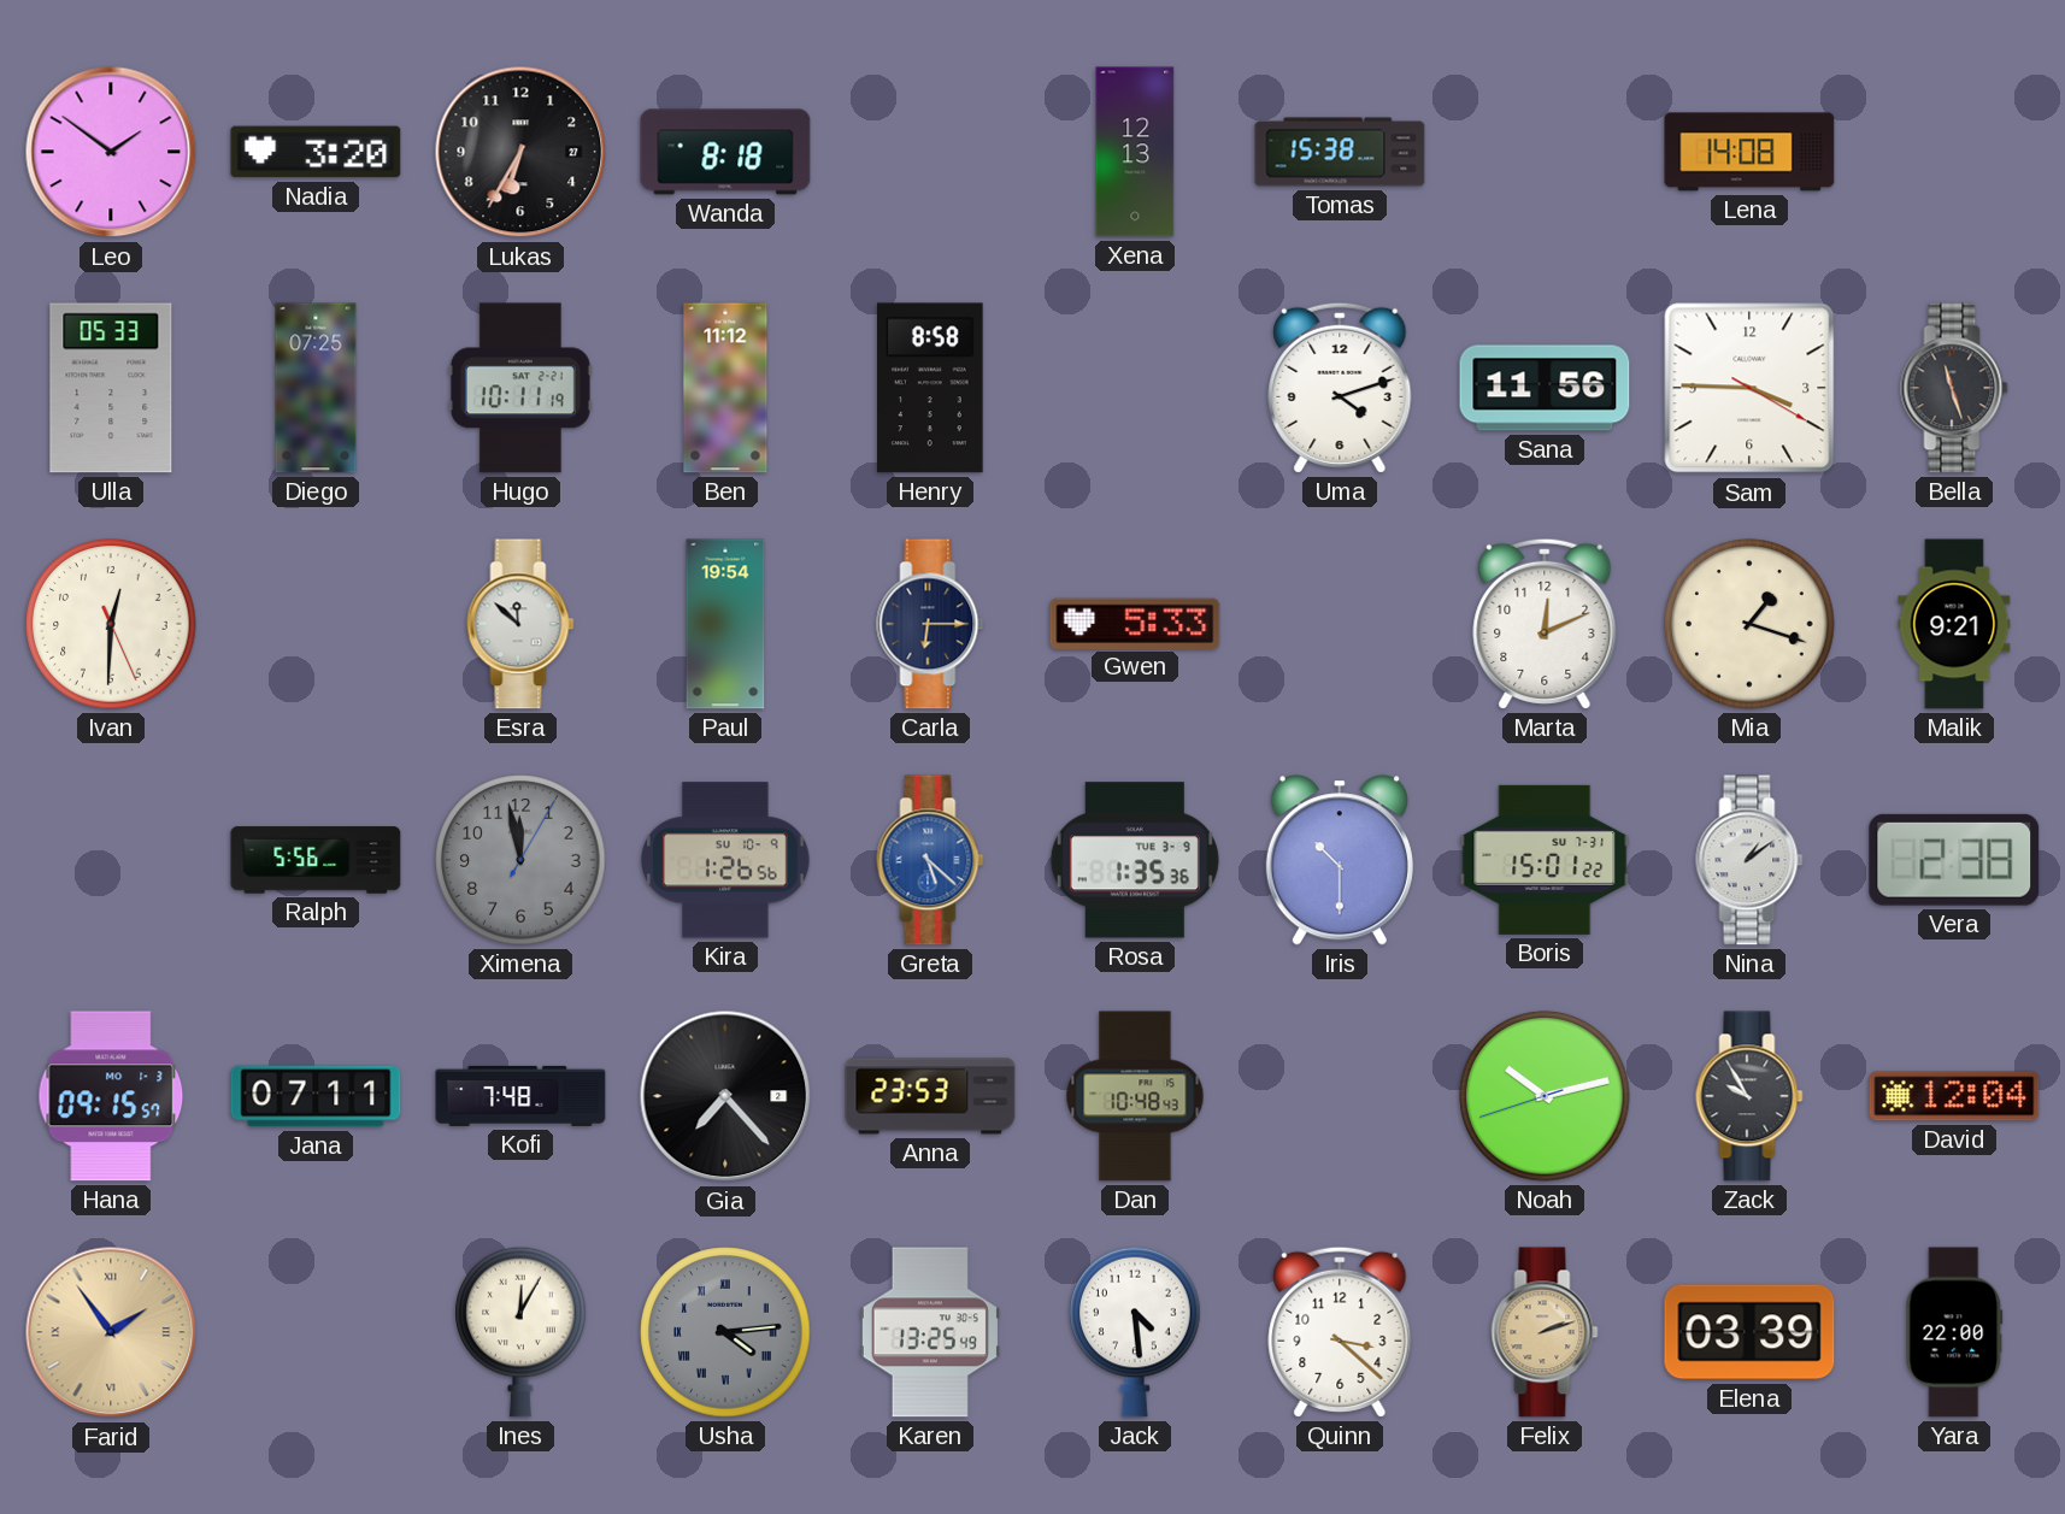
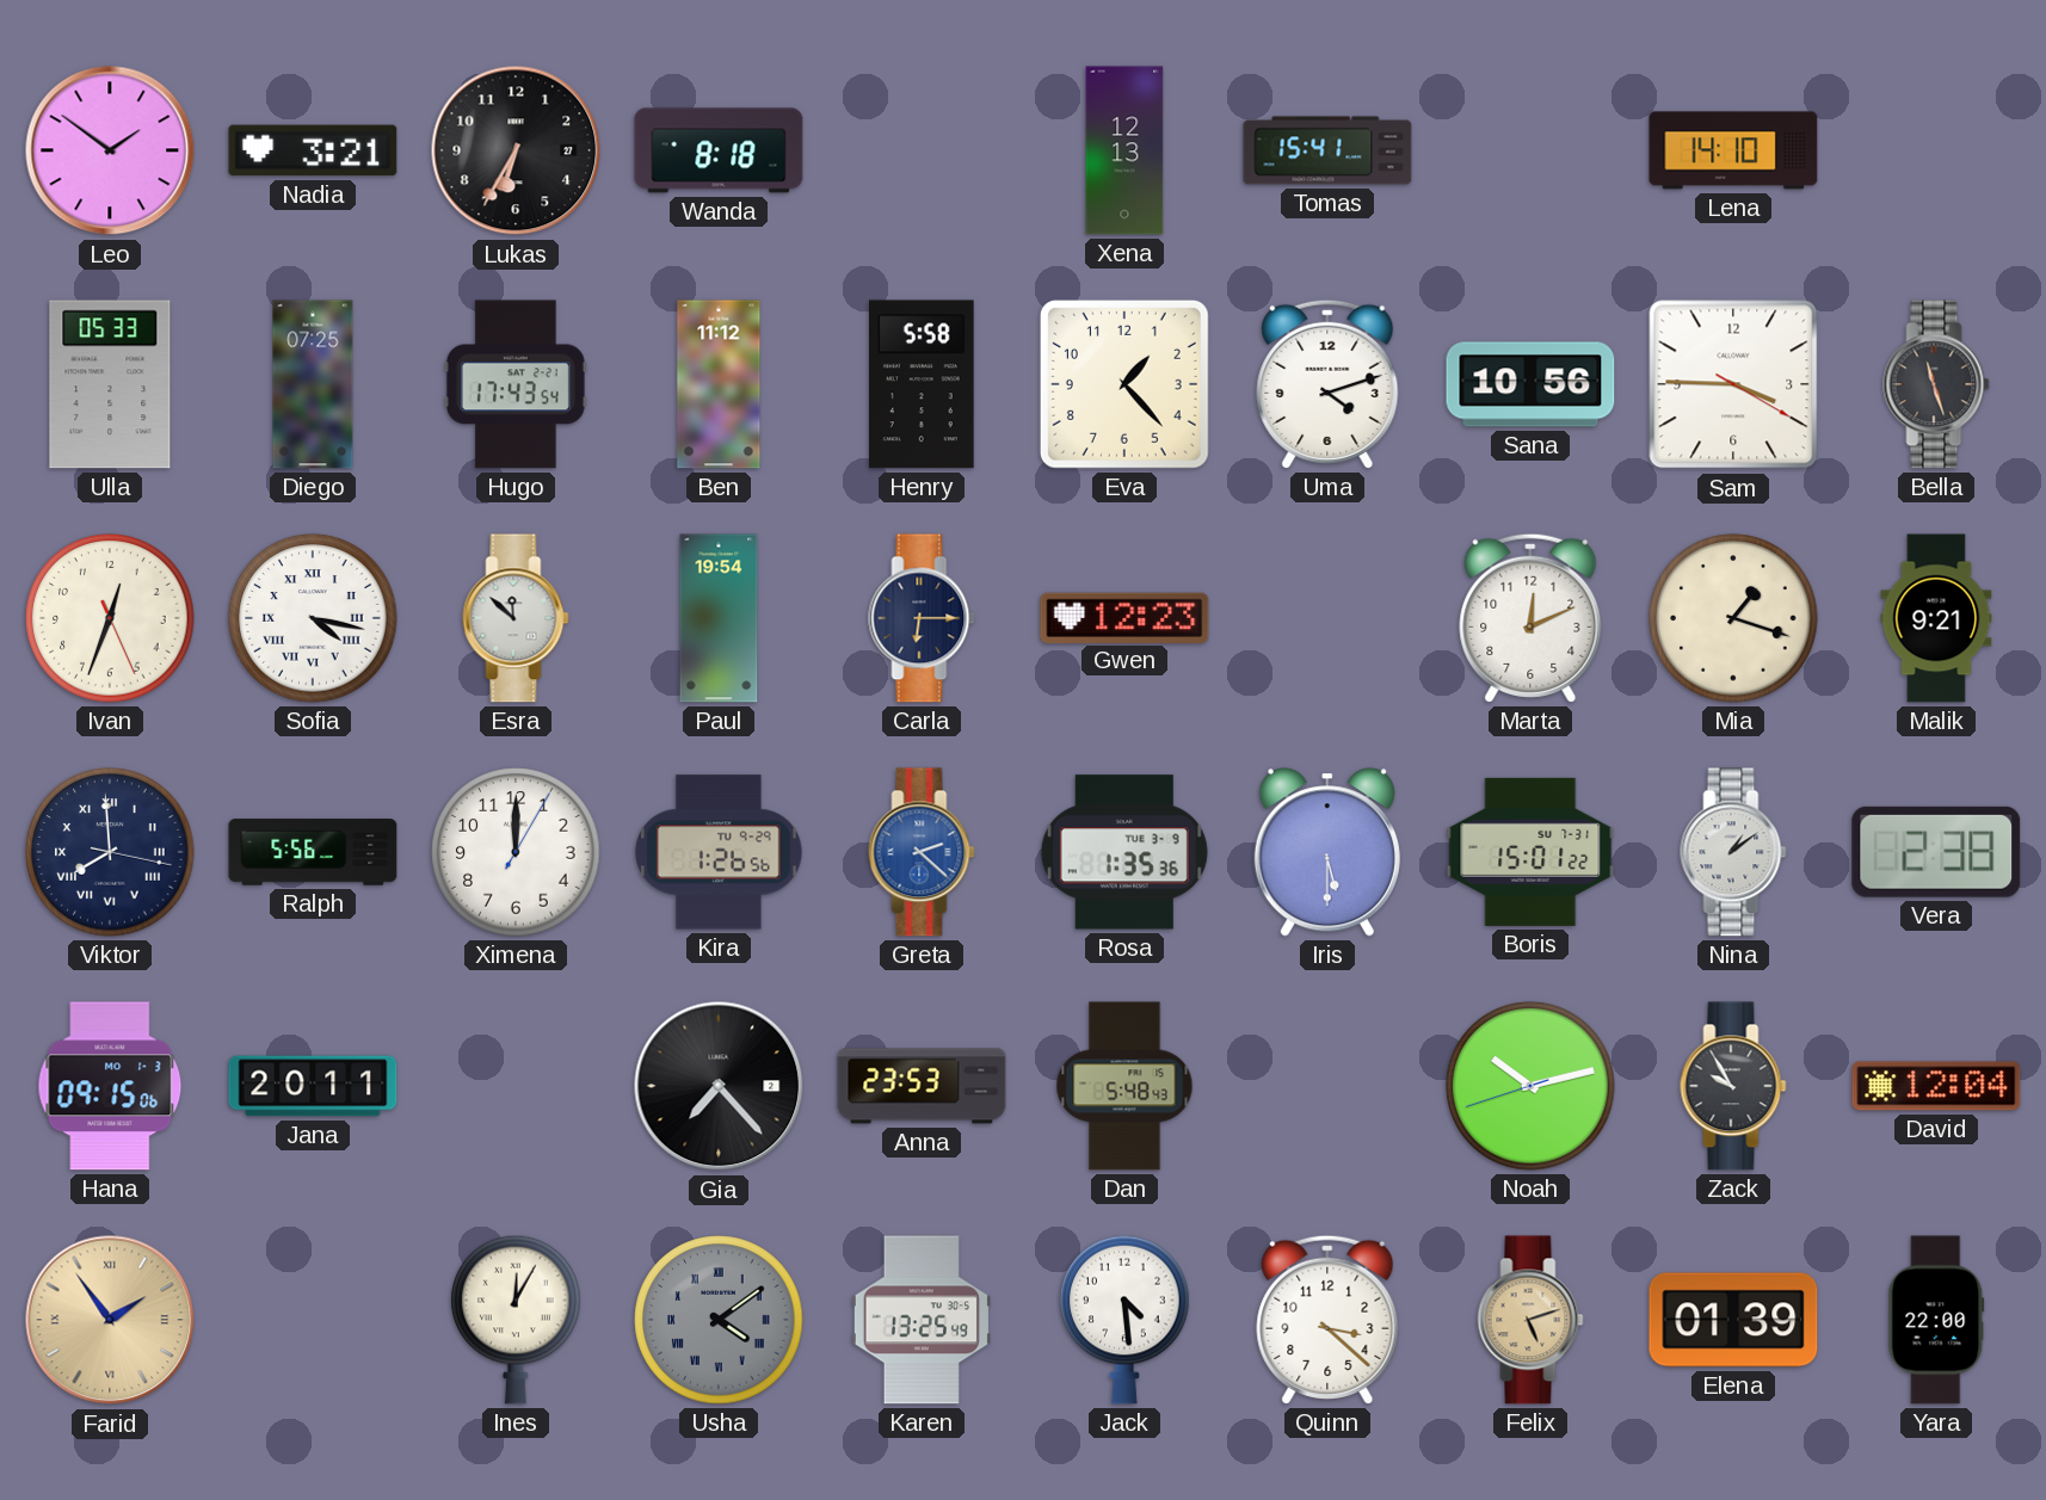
Nadia: 3:20 -> 3:21
Tomas: 15:38 -> 15:41
Lena: 14:08 -> 14:10
Hugo: 10:11 -> 17:43
Henry: 8:58 -> 5:58
Eva: none -> 1:23
Sana: 11:56 -> 10:56
Ivan: 12:30 -> 12:33
Sofia: none -> 4:17
Gwen: 5:33 -> 12:23
Viktor: none -> 7:59
Ximena: 11:58 -> 12:00
Ximena dial: grey -> white
Kira date: SU 10-9 -> TU 9-29
Greta: 5:22 -> 2:22
Iris: 10:30 -> 5:30
Hana: 09:15:57 -> 09:15:06
Jana: 07:11 -> 20:11
Kofi: 7:48 -> none
Dan: 10:48 -> 5:48
Usha: 4:14 -> 4:09
Felix: 2:12 -> 5:12
Elena: 03:39 -> 01:39
